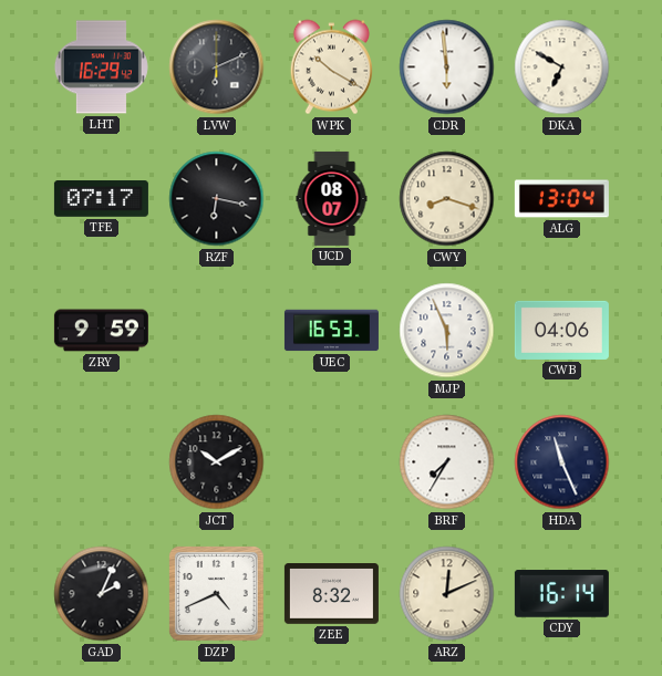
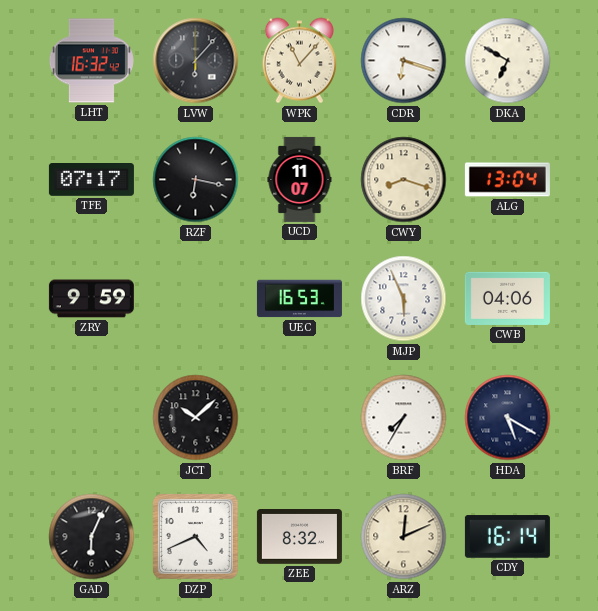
LHT: 16:29 -> 16:32
LVW: 6:11 -> 6:07
WPK: 10:20 -> 11:07
CDR: 5:59 -> 6:18
UCD: 08:07 -> 11:07
JCT: 10:10 -> 10:08
HDA: 11:26 -> 5:20
GAD: 2:04 -> 6:04
